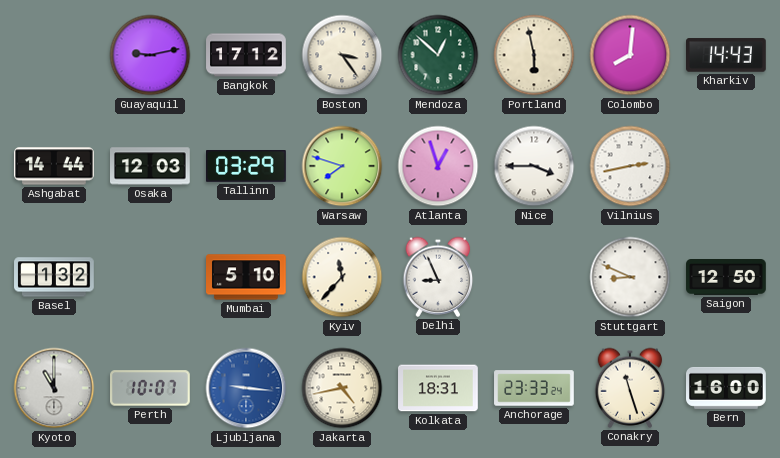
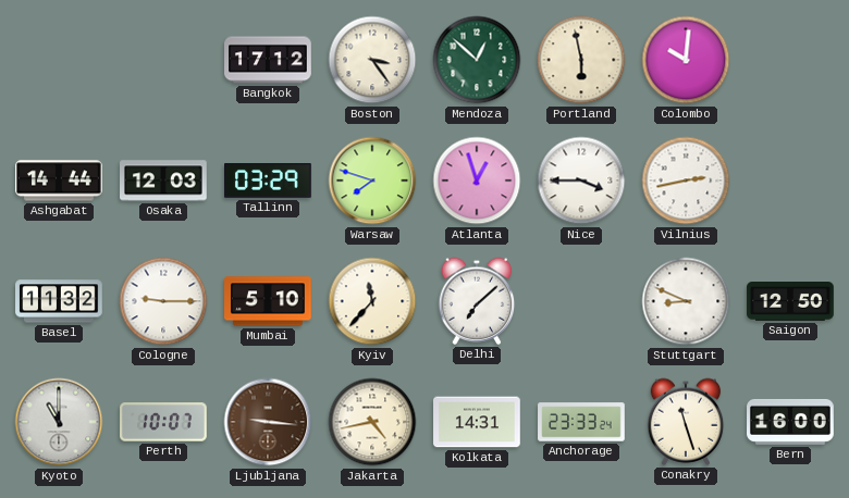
Guayaquil: 9:13 -> none
Colombo: 8:01 -> 10:01
Kharkiv: 14:43 -> none
Basel: 1:32 -> 11:32
Cologne: none -> 9:15
Delhi: 8:56 -> 7:08
Ljubljana dial: blue -> brown
Kolkata: 18:31 -> 14:31
